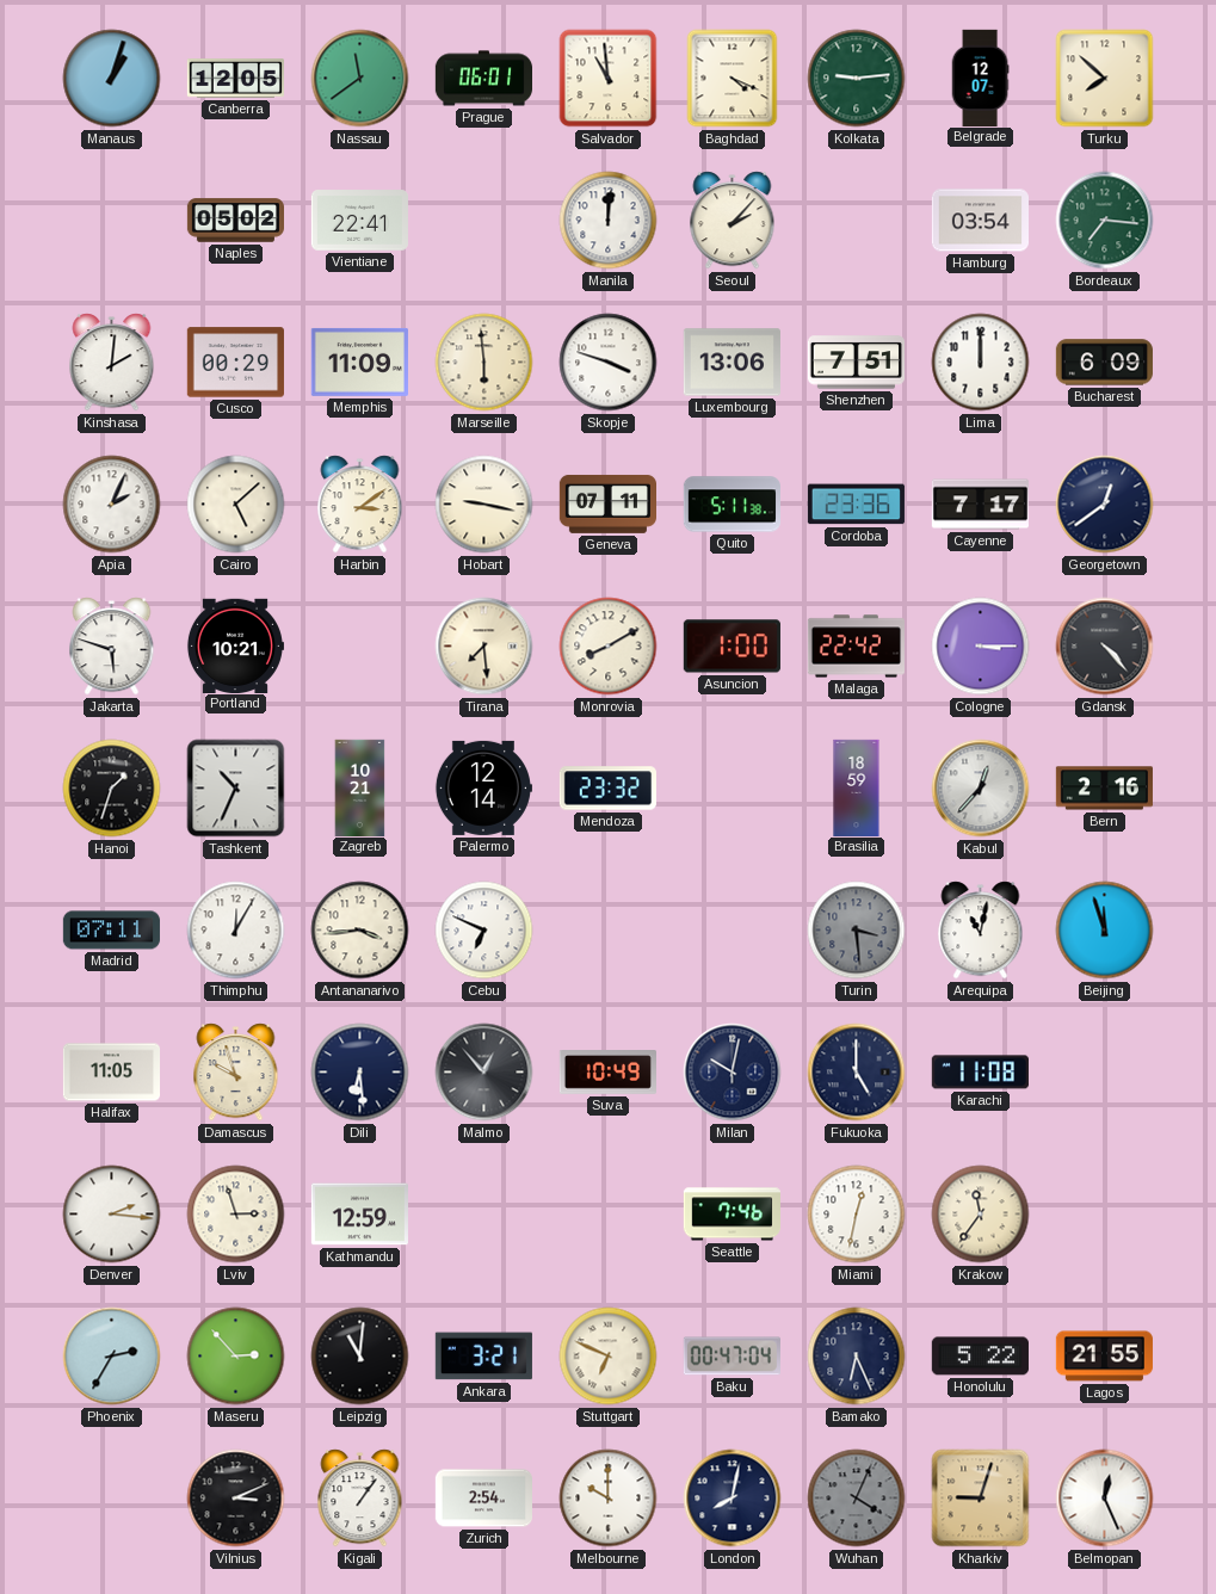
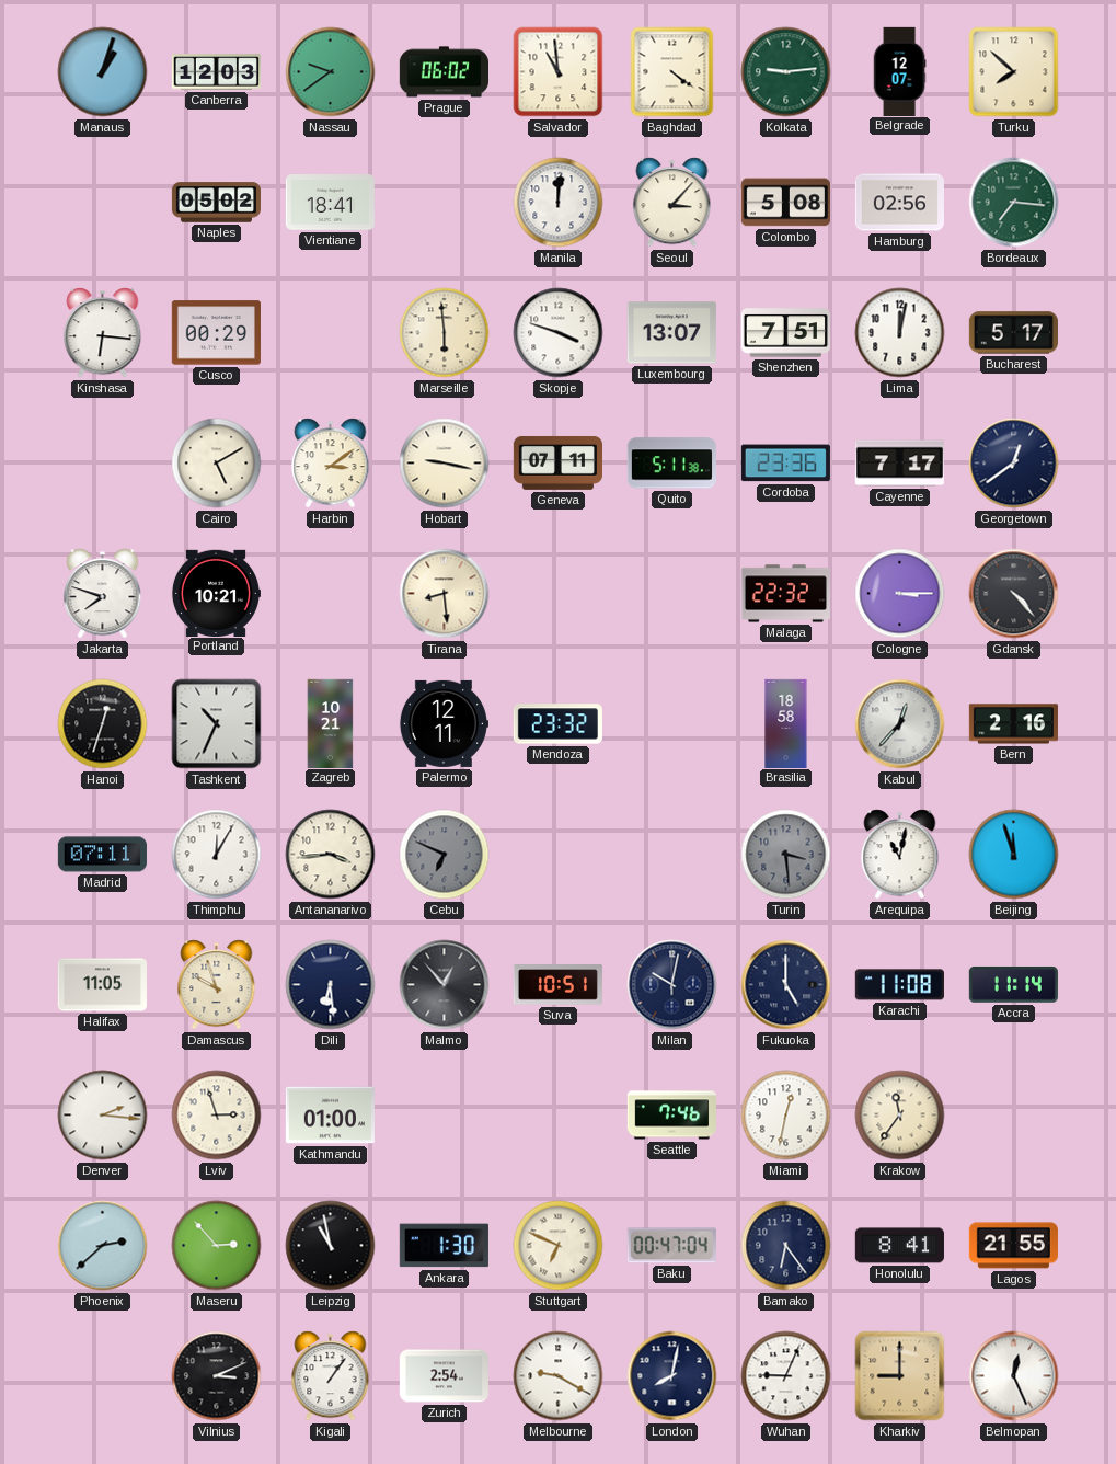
Canberra: 12:05 -> 12:03
Nassau: 11:39 -> 9:39
Prague: 06:01 -> 06:02
Baghdad: 4:19 -> 4:21
Vientiane: 22:41 -> 18:41
Seoul: 2:07 -> 3:07
Colombo: none -> 5:08
Hamburg: 03:54 -> 02:56
Kinshasa: 2:01 -> 6:16
Memphis: 11:09 -> none
Luxembourg: 13:06 -> 13:07
Lima: 12:00 -> 12:02
Bucharest: 6:09 -> 5:17
Apia: 2:04 -> none
Cairo: 5:08 -> 5:10
Jakarta: 5:48 -> 7:48
Tirana: 7:29 -> 8:29
Monrovia: 8:10 -> none
Asuncion: 1:00 -> none
Malaga: 22:42 -> 22:32
Hanoi: 1:33 -> 12:33
Palermo: 12:14 -> 12:11
Brasilia: 18:59 -> 18:58
Cebu dial: white -> grey
Suva: 10:49 -> 10:51
Accra: none -> 11:14
Kathmandu: 12:59 -> 01:00
Phoenix: 2:35 -> 2:38
Leipzig: 11:01 -> 10:58
Ankara: 3:21 -> 1:30
Bamako: 6:26 -> 6:24
Honolulu: 5:22 -> 8:41
Melbourne: 10:00 -> 9:20
Wuhan: 4:04 -> 9:04
Wuhan dial: grey -> white
Kharkiv: 9:03 -> 9:00
